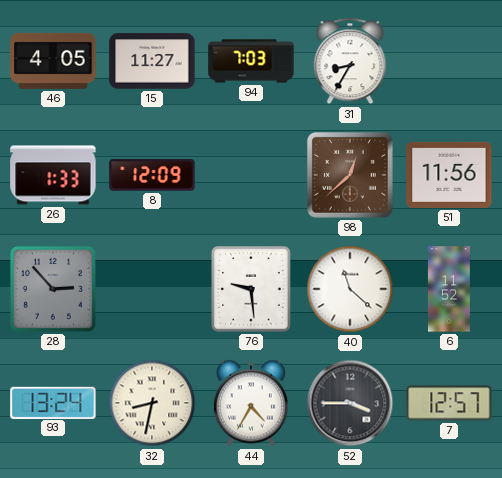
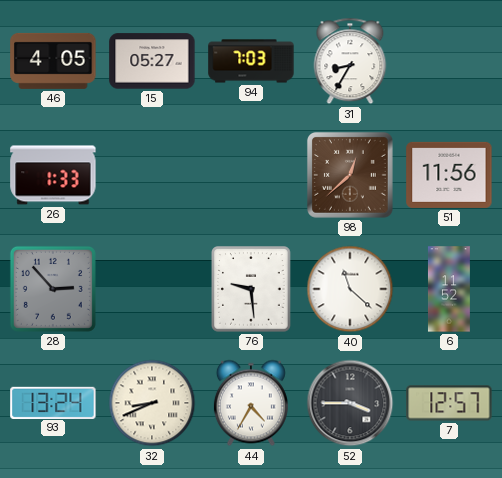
15: 11:27 -> 05:27
8: 12:09 -> none
32: 8:32 -> 8:41
